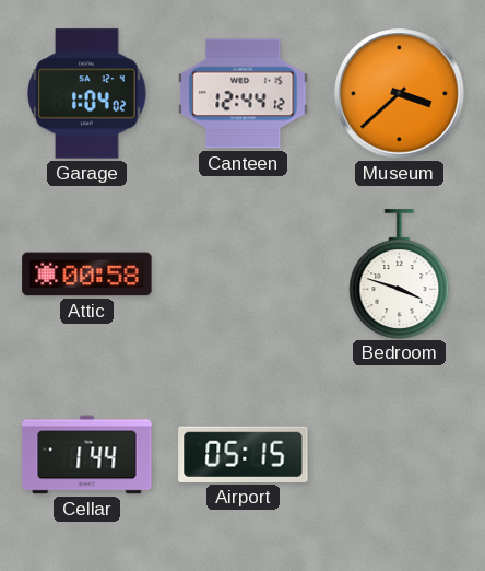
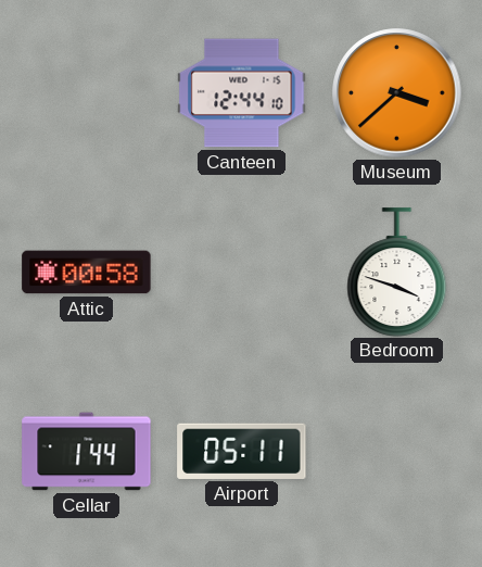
Garage: 1:04 -> none
Canteen: 12:44:12 -> 12:44:10
Airport: 05:15 -> 05:11
